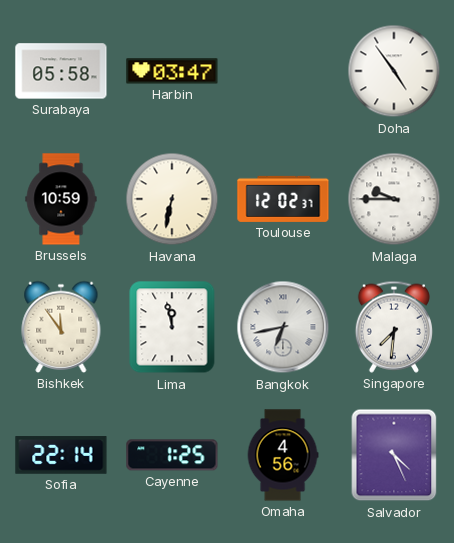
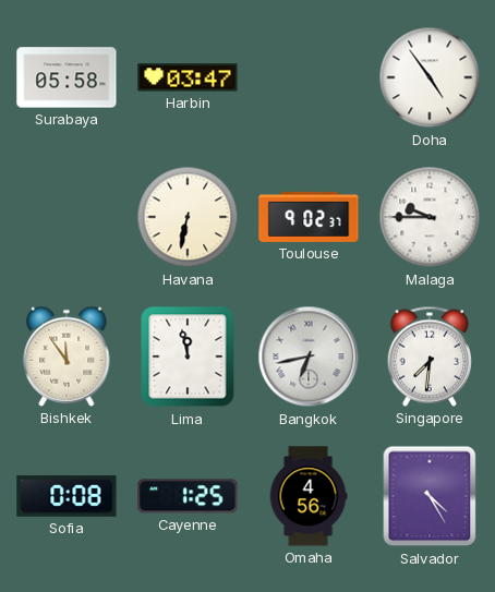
Brussels: 10:59 -> none
Toulouse: 12:02 -> 9:02
Sofia: 22:14 -> 0:08
Salvador: 4:26 -> 4:25
